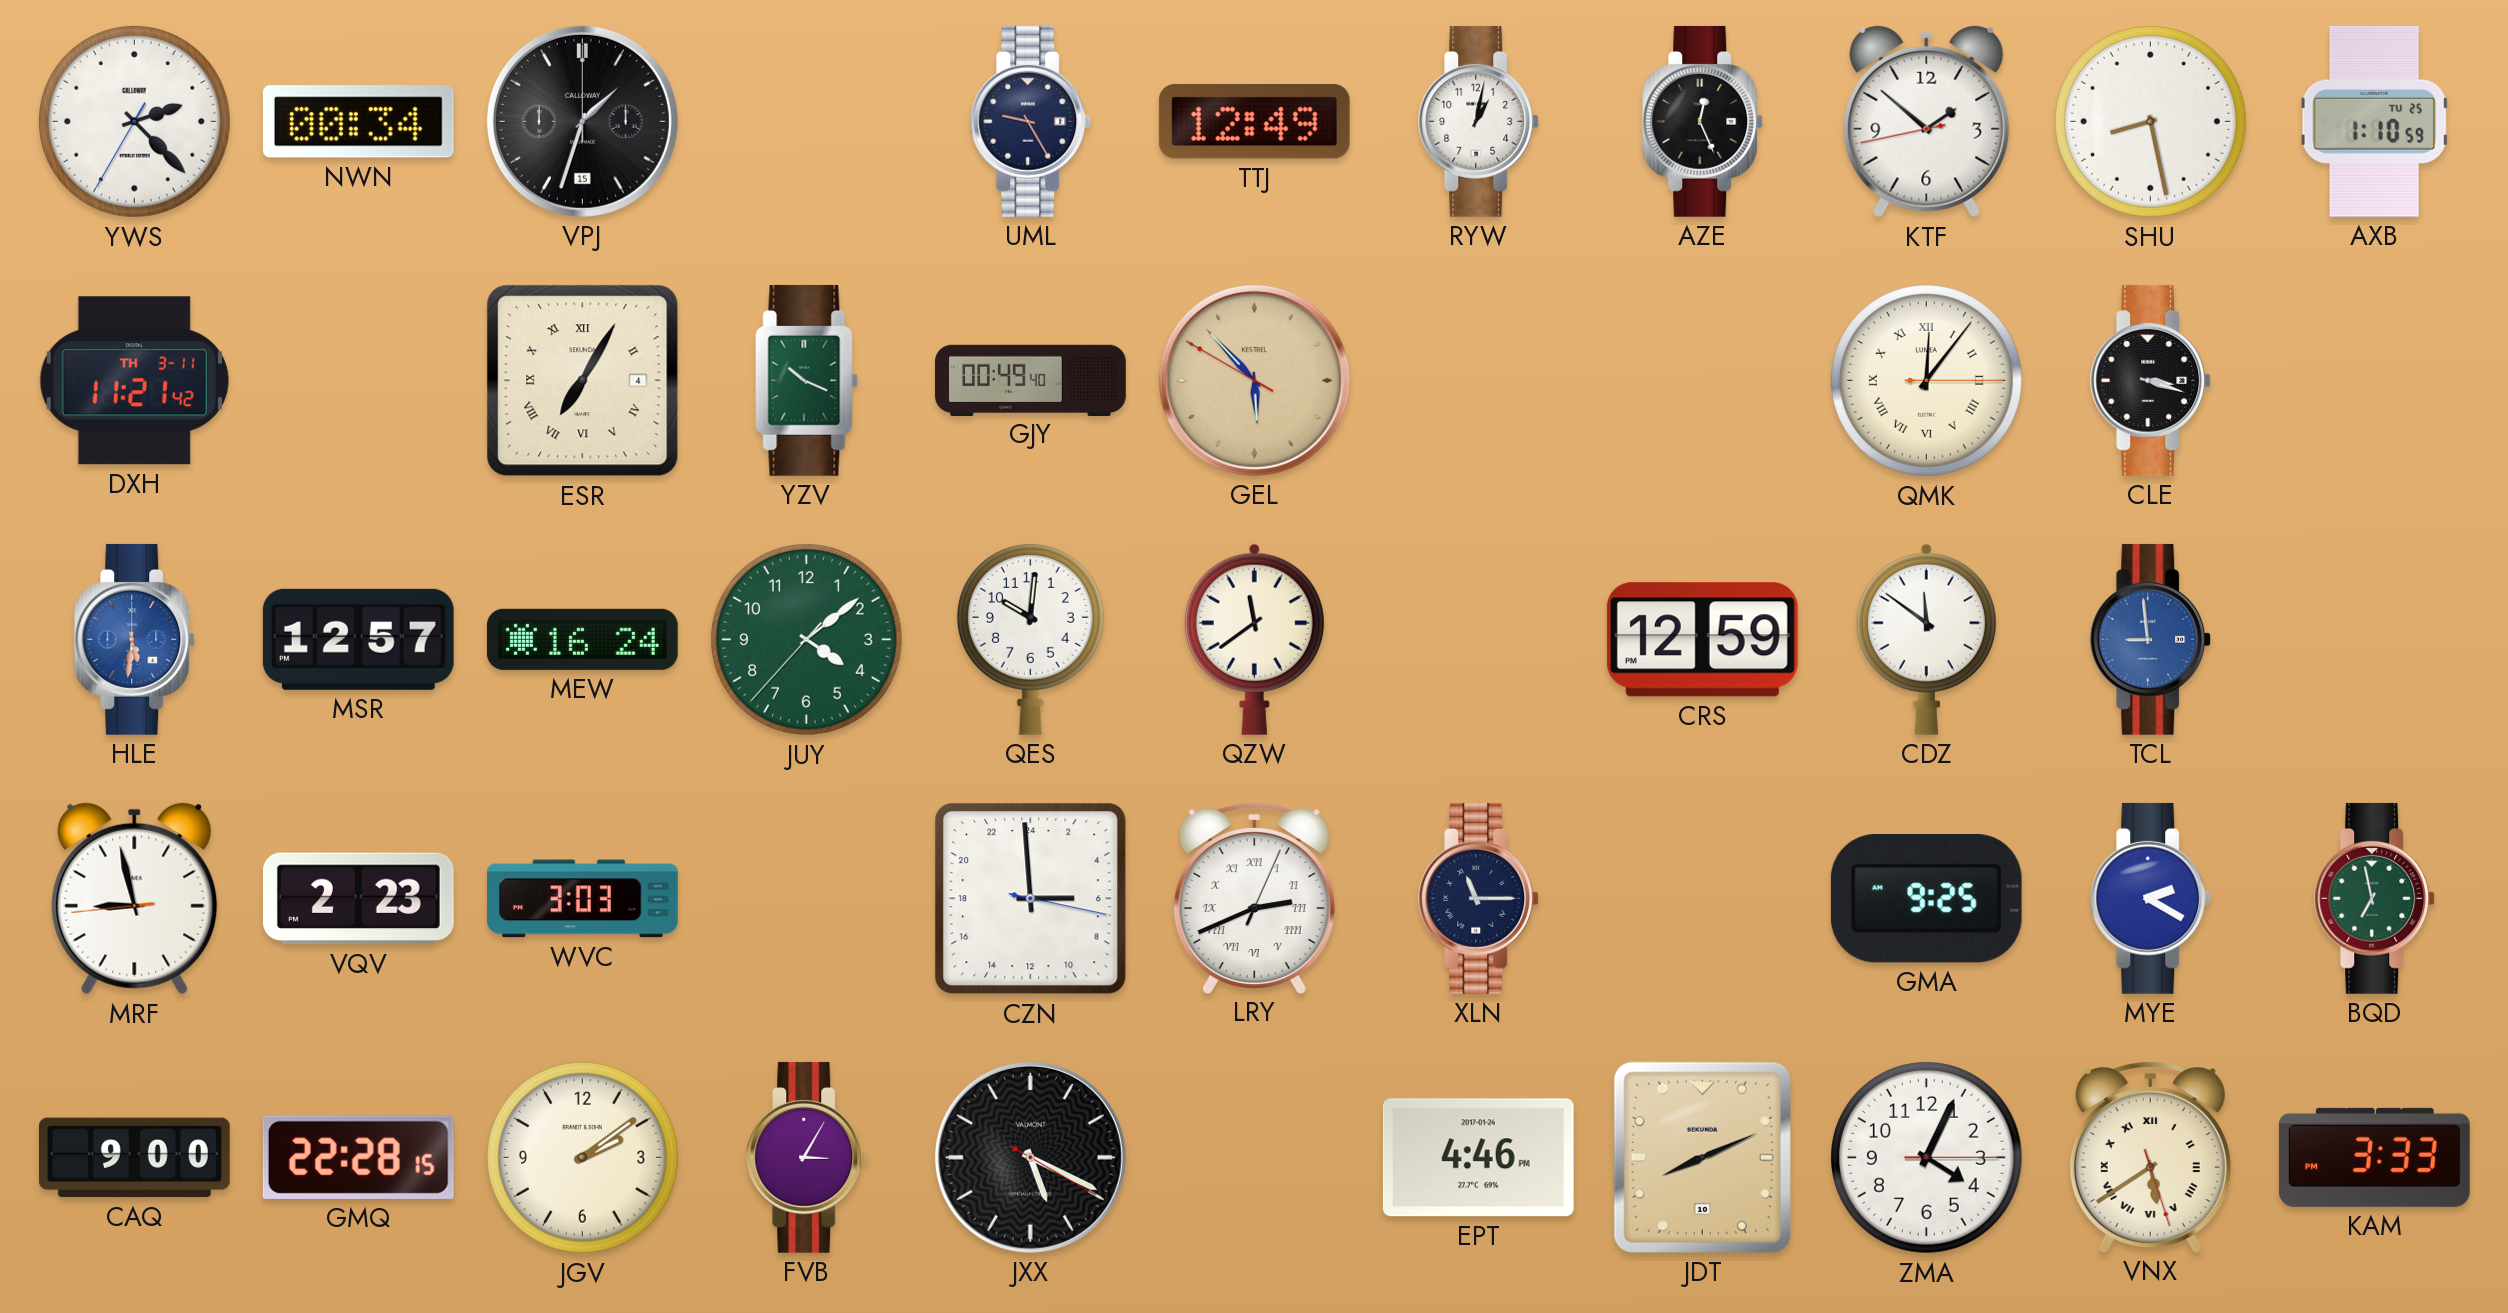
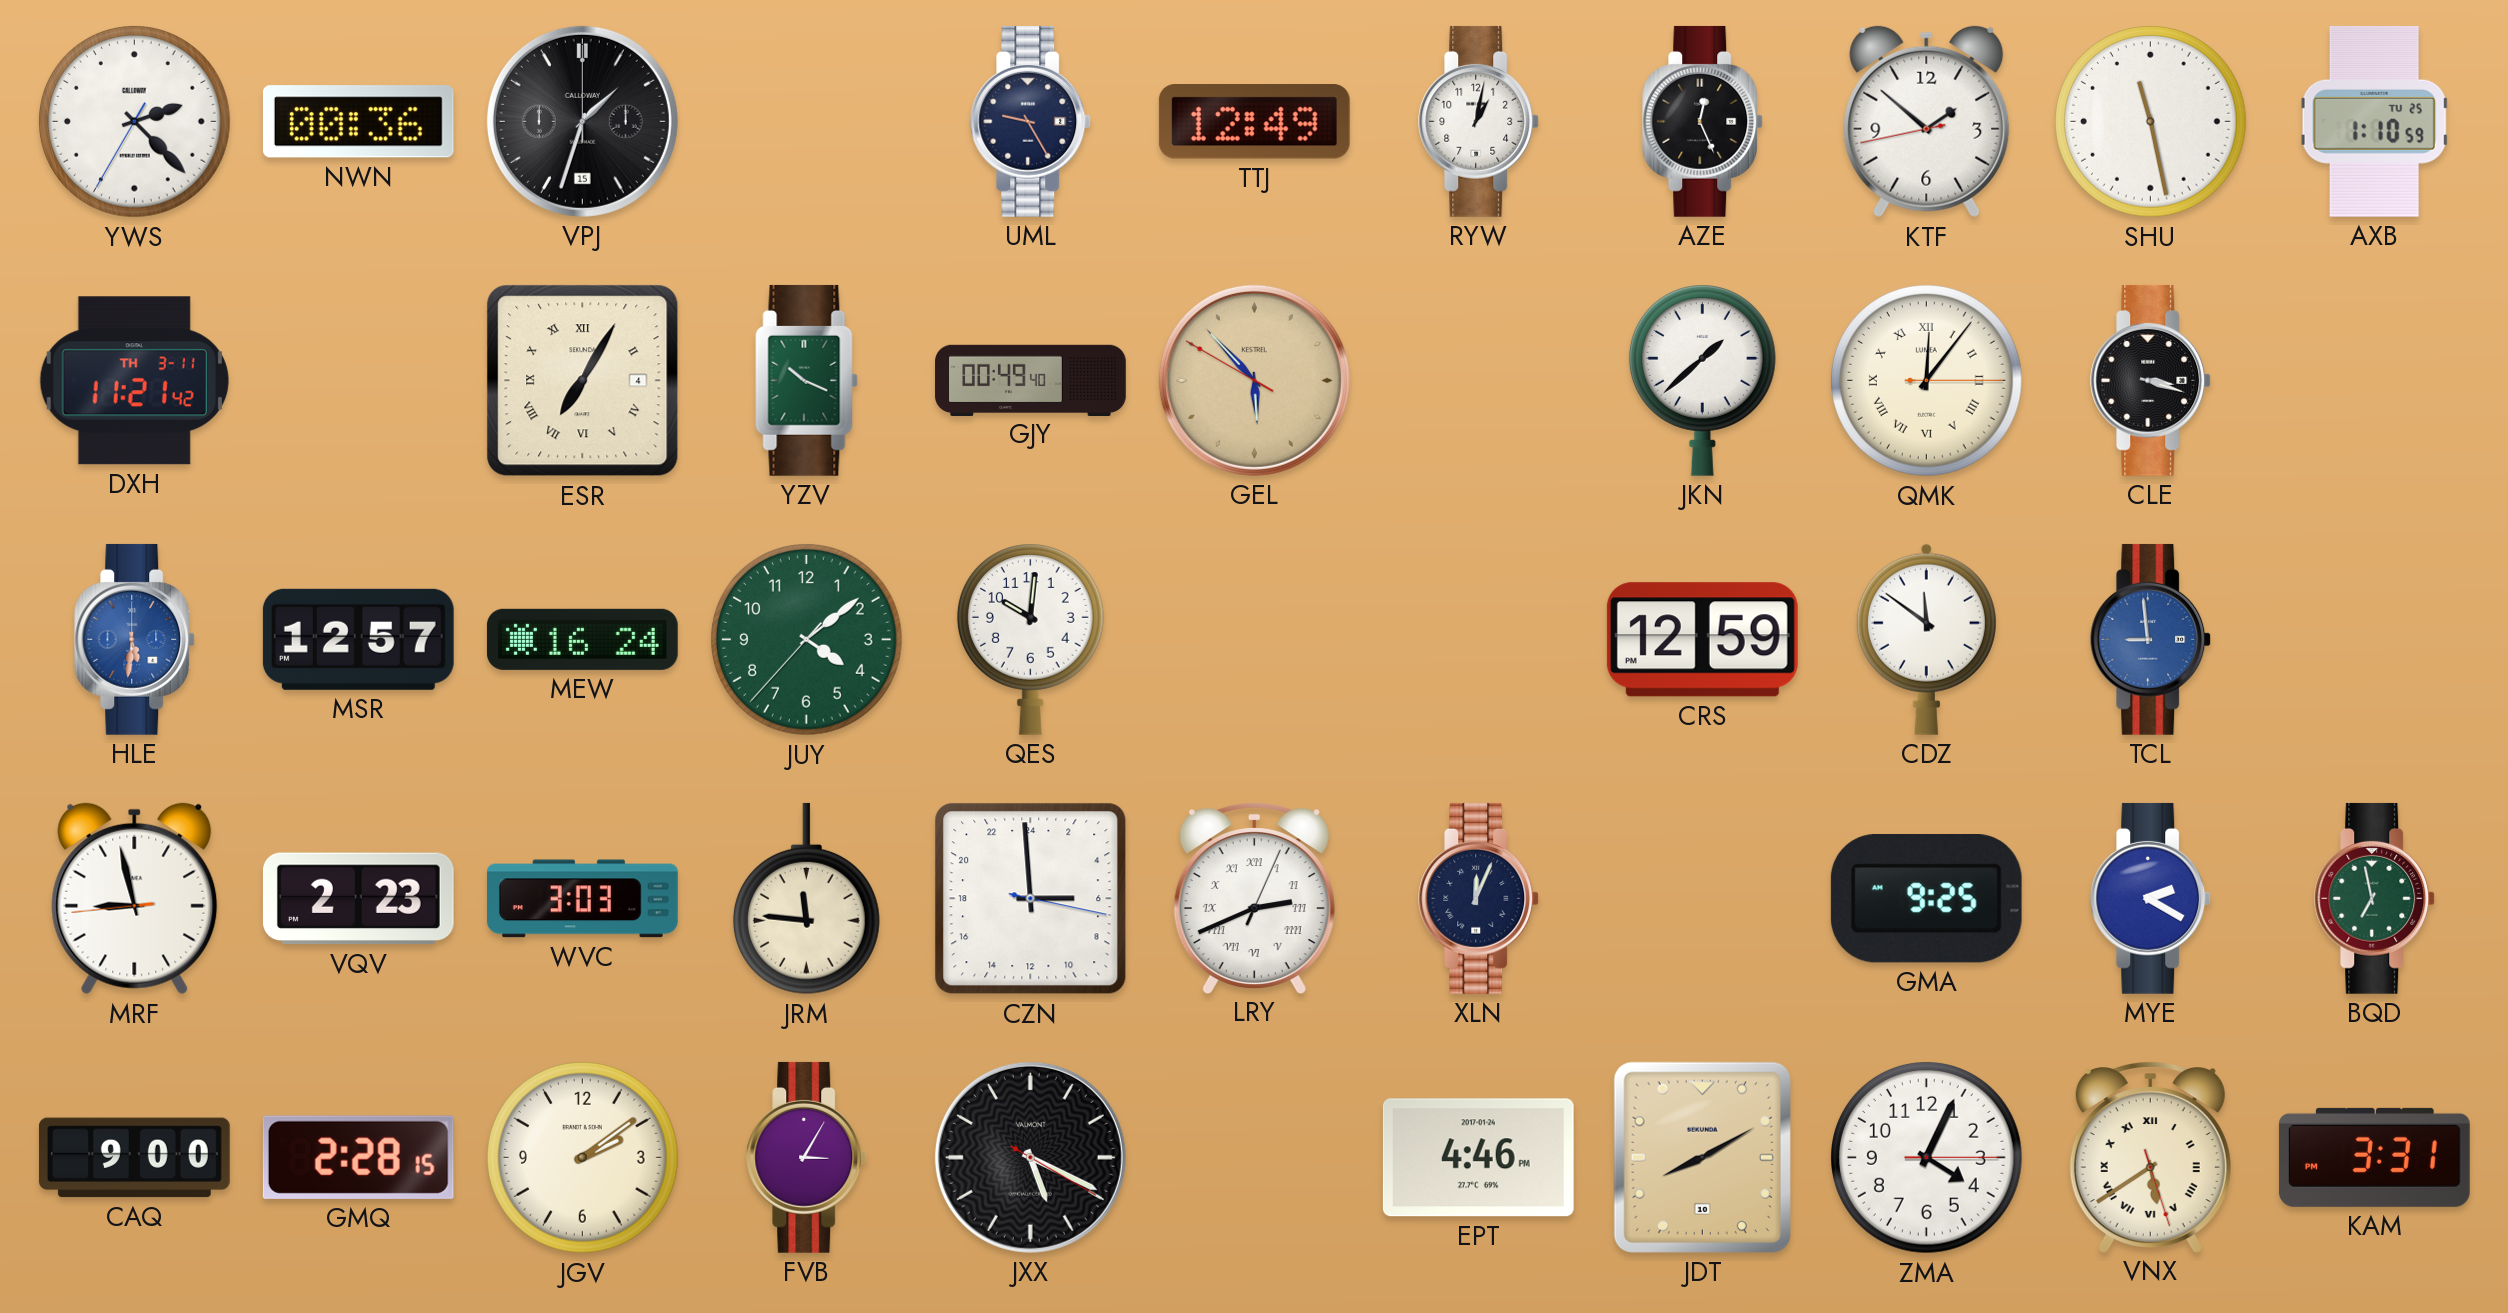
NWN: 00:34 -> 00:36
SHU: 8:28 -> 11:28
JKN: none -> 1:38
QZW: 11:39 -> none
JRM: none -> 11:46
XLN: 11:15 -> 12:04
GMQ: 22:28 -> 2:28
JDT: 8:11 -> 8:10
KAM: 3:33 -> 3:31
